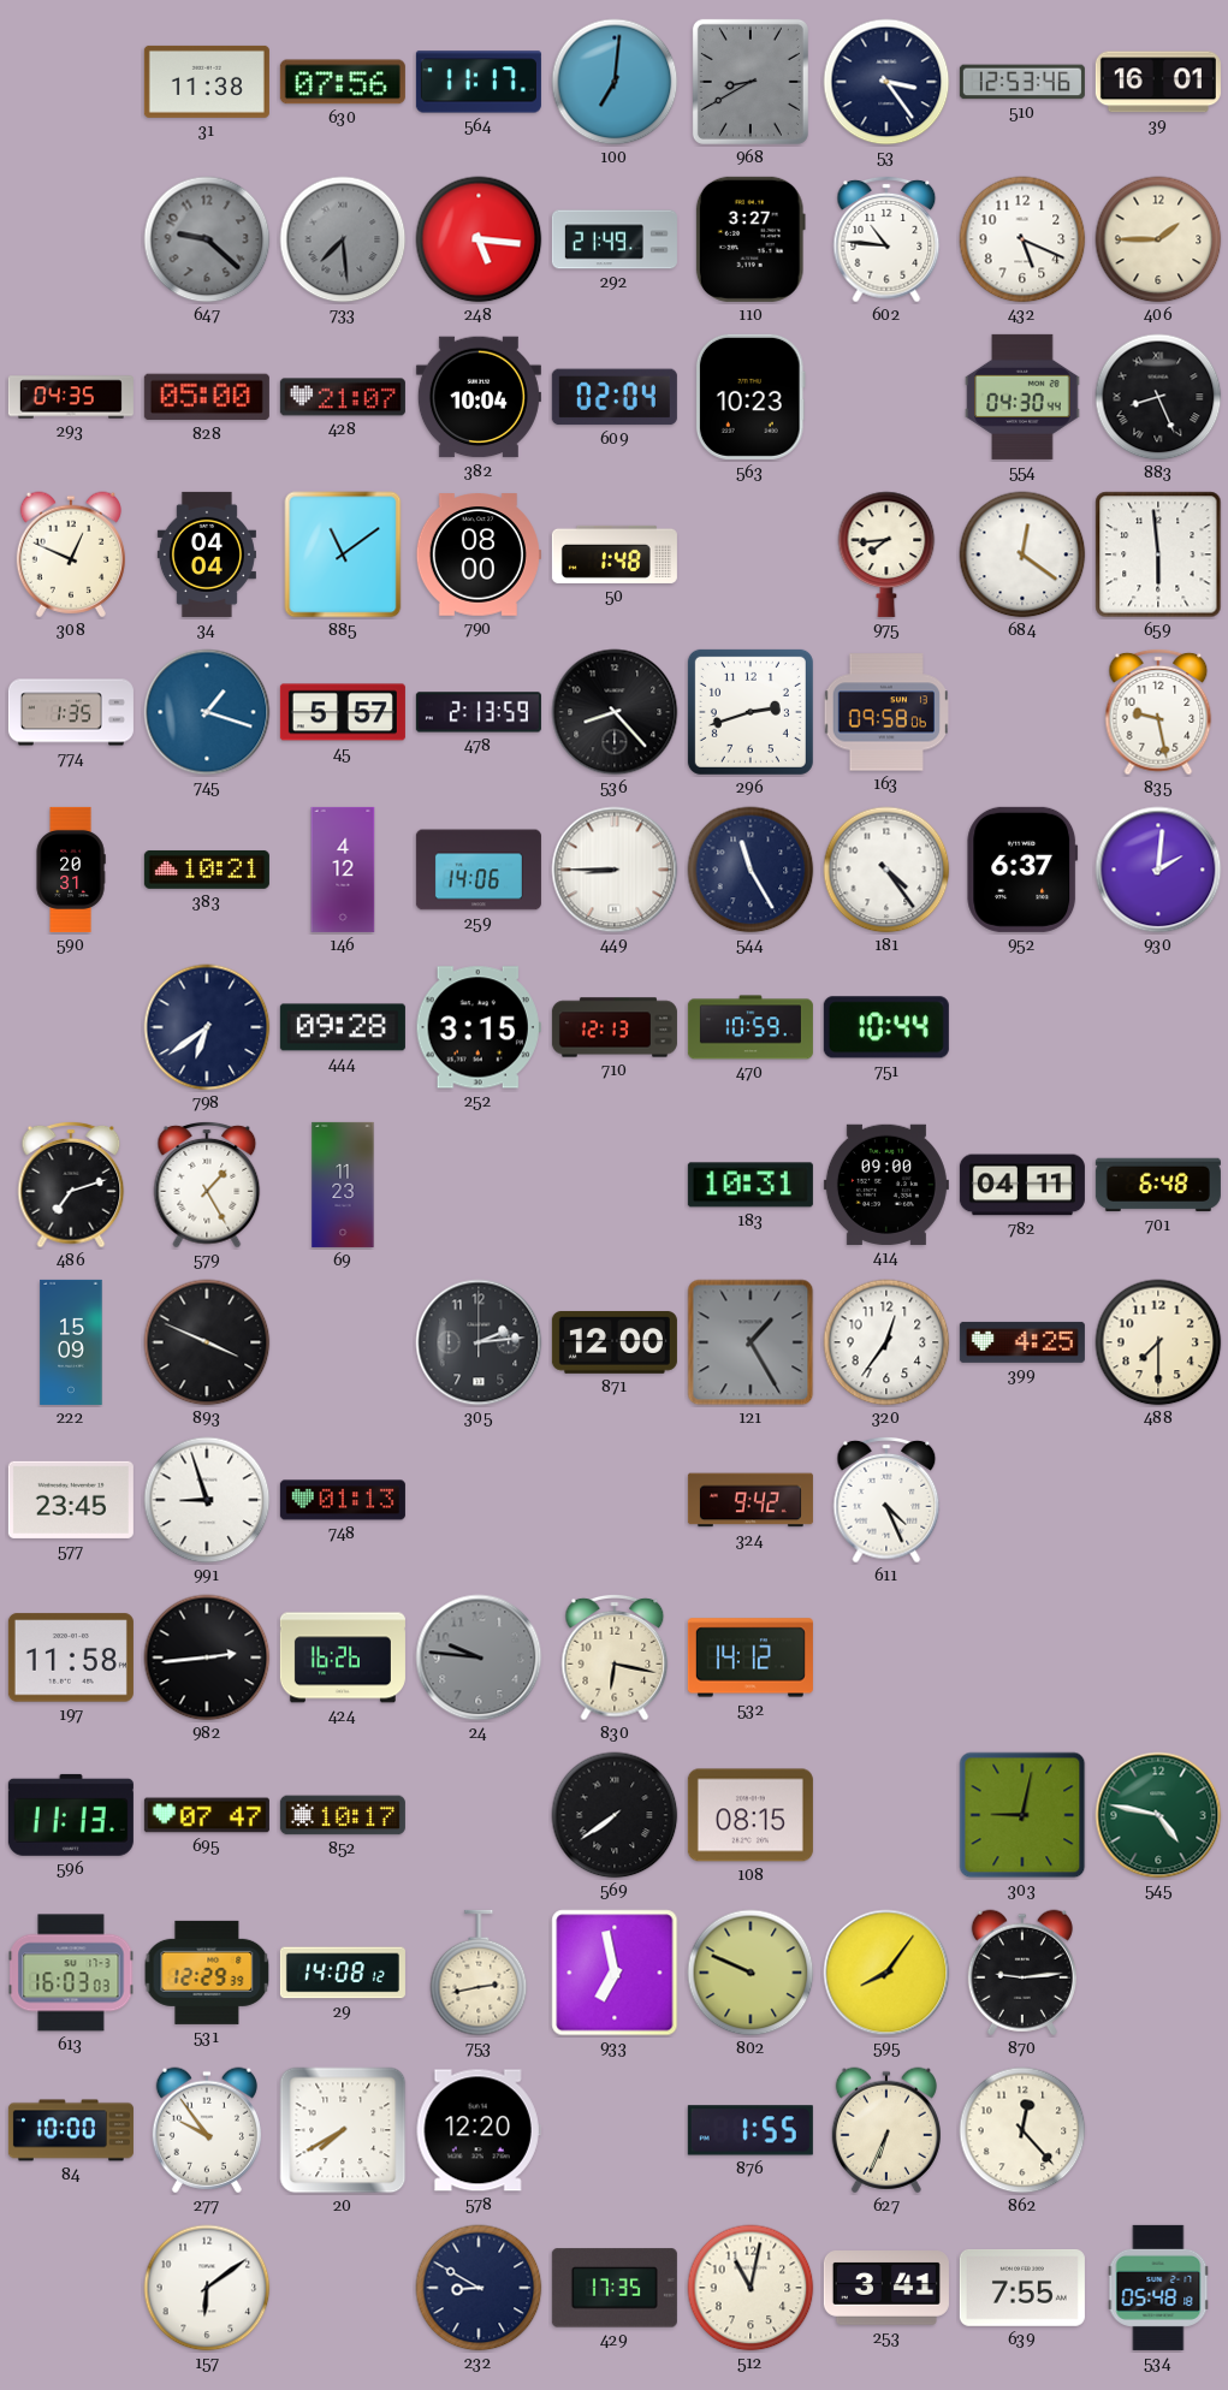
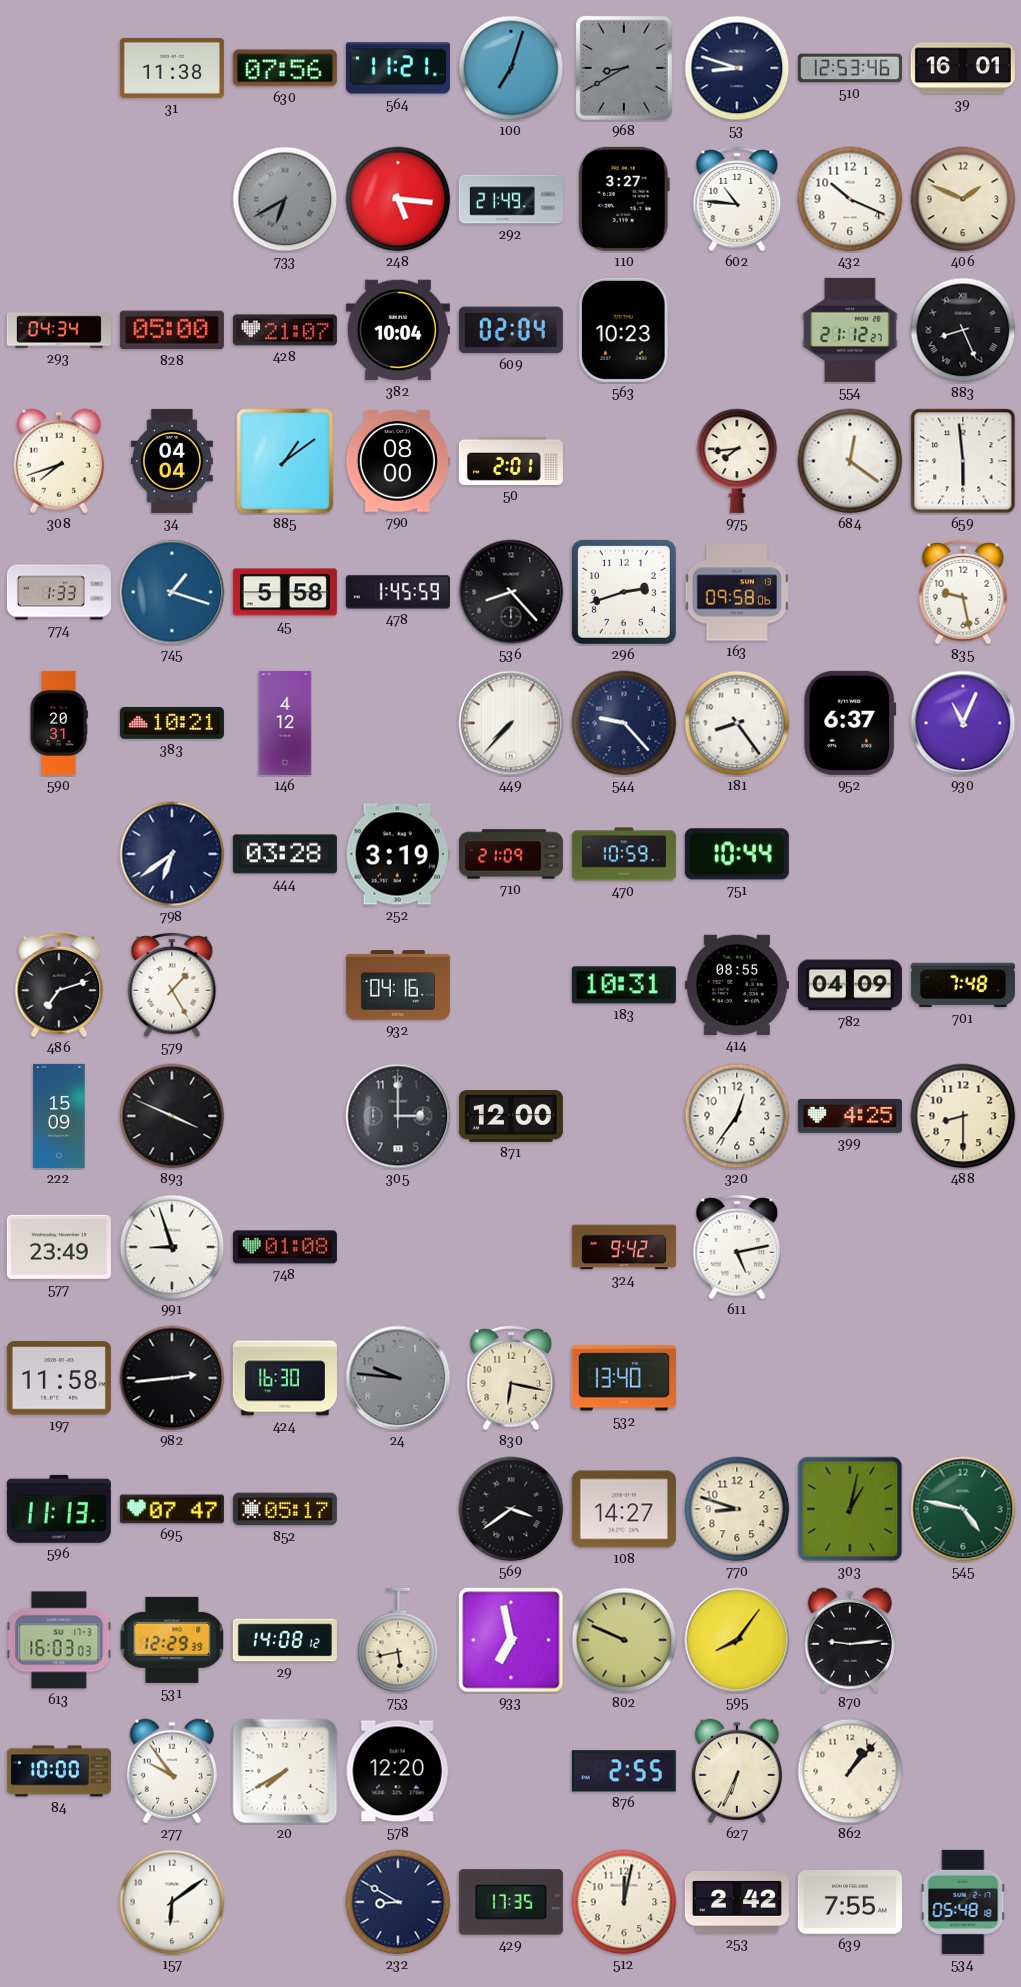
564: 11:17 -> 11:21
100: 7:01 -> 7:03
53: 3:24 -> 8:48
647: 9:22 -> none
733: 7:29 -> 6:40
432: 5:19 -> 10:19
406: 1:45 -> 1:49
293: 04:35 -> 04:34
554: 04:30 -> 21:12
308: 12:49 -> 7:42
885: 11:09 -> 1:09
50: 1:48 -> 2:01
774: 1:35 -> 1:33
45: 5:57 -> 5:58
478: 2:13 -> 1:45
259: 14:06 -> none
449: 8:45 -> 7:37
544: 11:25 -> 9:23
181: 4:24 -> 8:24
930: 2:01 -> 11:04
444: 09:28 -> 03:28
252: 3:15 -> 3:19
710: 12:13 -> 21:09
69: 11:23 -> none
932: none -> 04:16
414: 09:00 -> 08:55
782: 04:11 -> 04:09
701: 6:48 -> 7:48
305: 2:14 -> 3:00
121: 1:25 -> none
488: 7:30 -> 8:30
577: 23:45 -> 23:49
748: 01:13 -> 01:08
611: 4:26 -> 5:13
424: 16:26 -> 16:30
532: 14:12 -> 13:40
852: 10:17 -> 05:17
569: 7:39 -> 3:39
108: 08:15 -> 14:27
770: none -> 8:48
303: 9:02 -> 1:02
753: 2:43 -> 5:43
876: 1:55 -> 2:55
862: 12:23 -> 1:07
512: 11:02 -> 12:02
253: 3:41 -> 2:42
